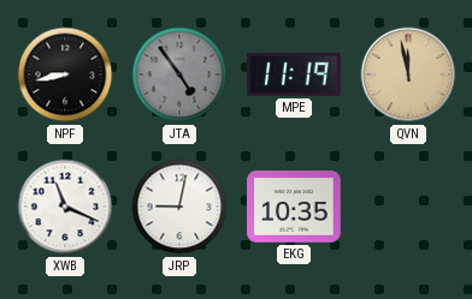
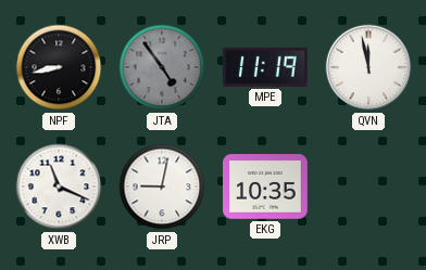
QVN dial: champagne -> white
